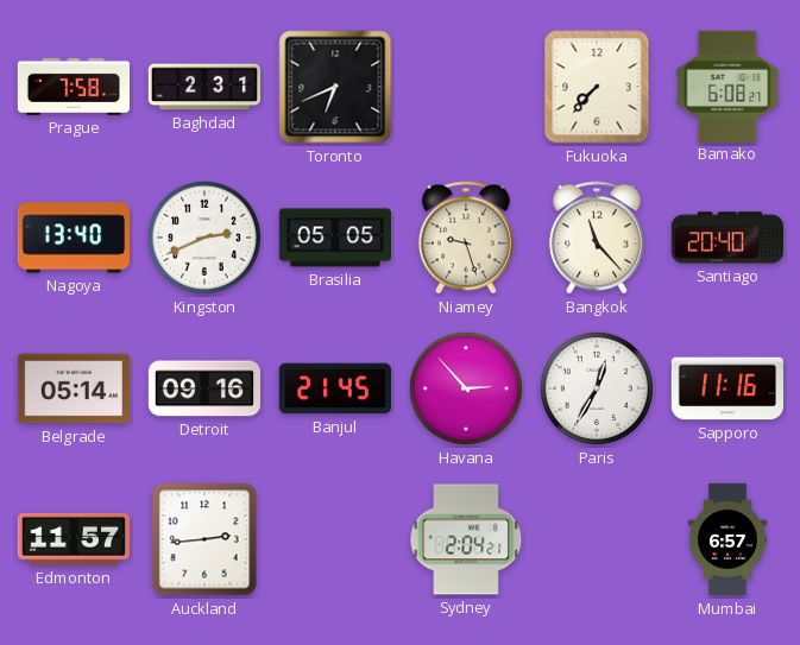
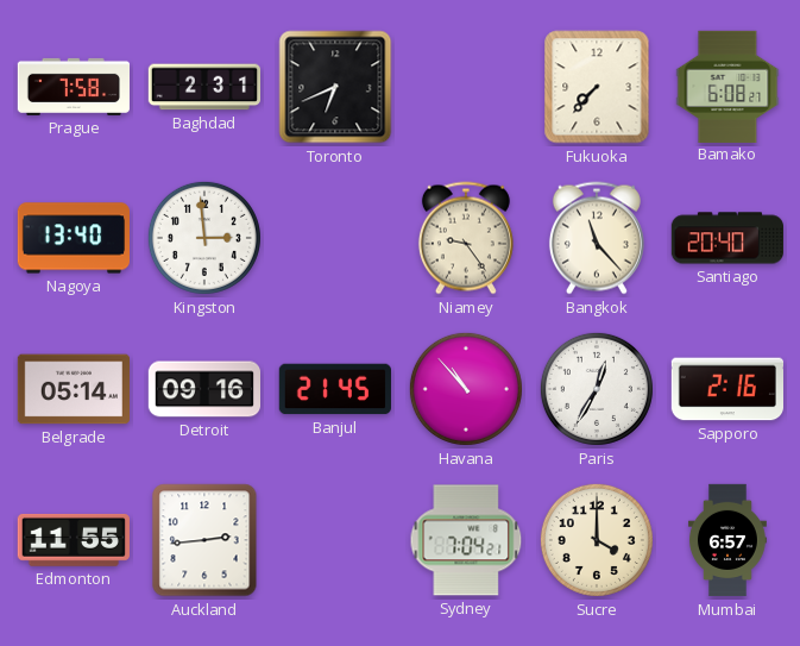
Kingston: 2:41 -> 2:59
Brasilia: 05:05 -> none
Niamey: 9:27 -> 9:24
Havana: 2:53 -> 10:53
Sapporo: 11:16 -> 2:16
Edmonton: 11:57 -> 11:55
Sydney: 2:04 -> 7:04
Sucre: none -> 4:00
